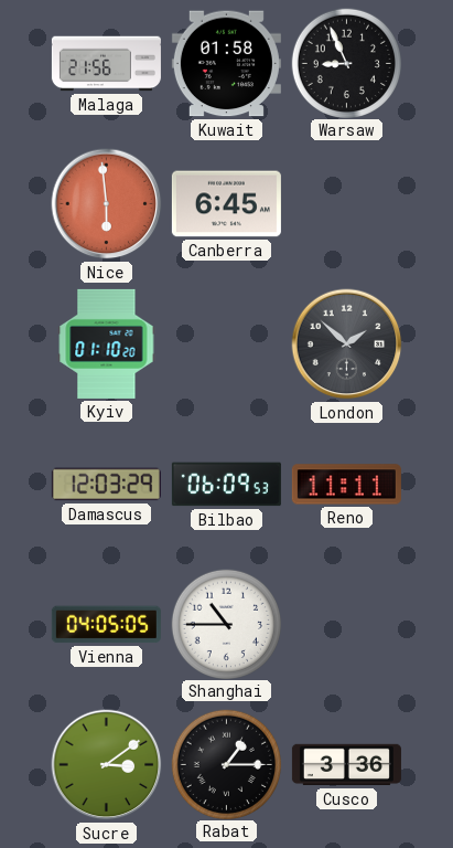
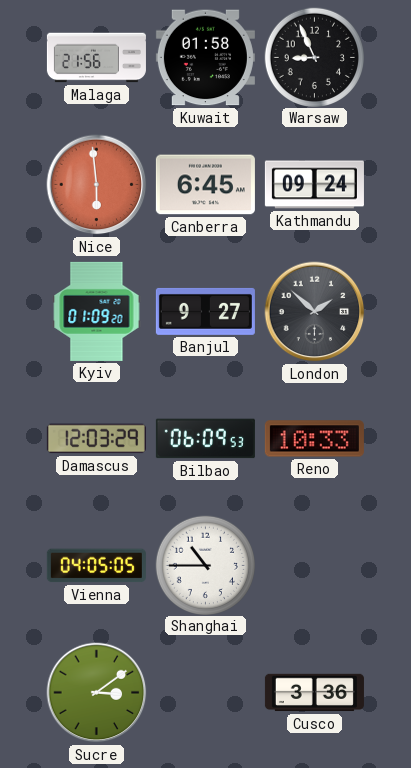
Kathmandu: none -> 09:24
Kyiv: 01:10 -> 01:09
Banjul: none -> 9:27
Reno: 11:11 -> 10:33
Rabat: 1:15 -> none
